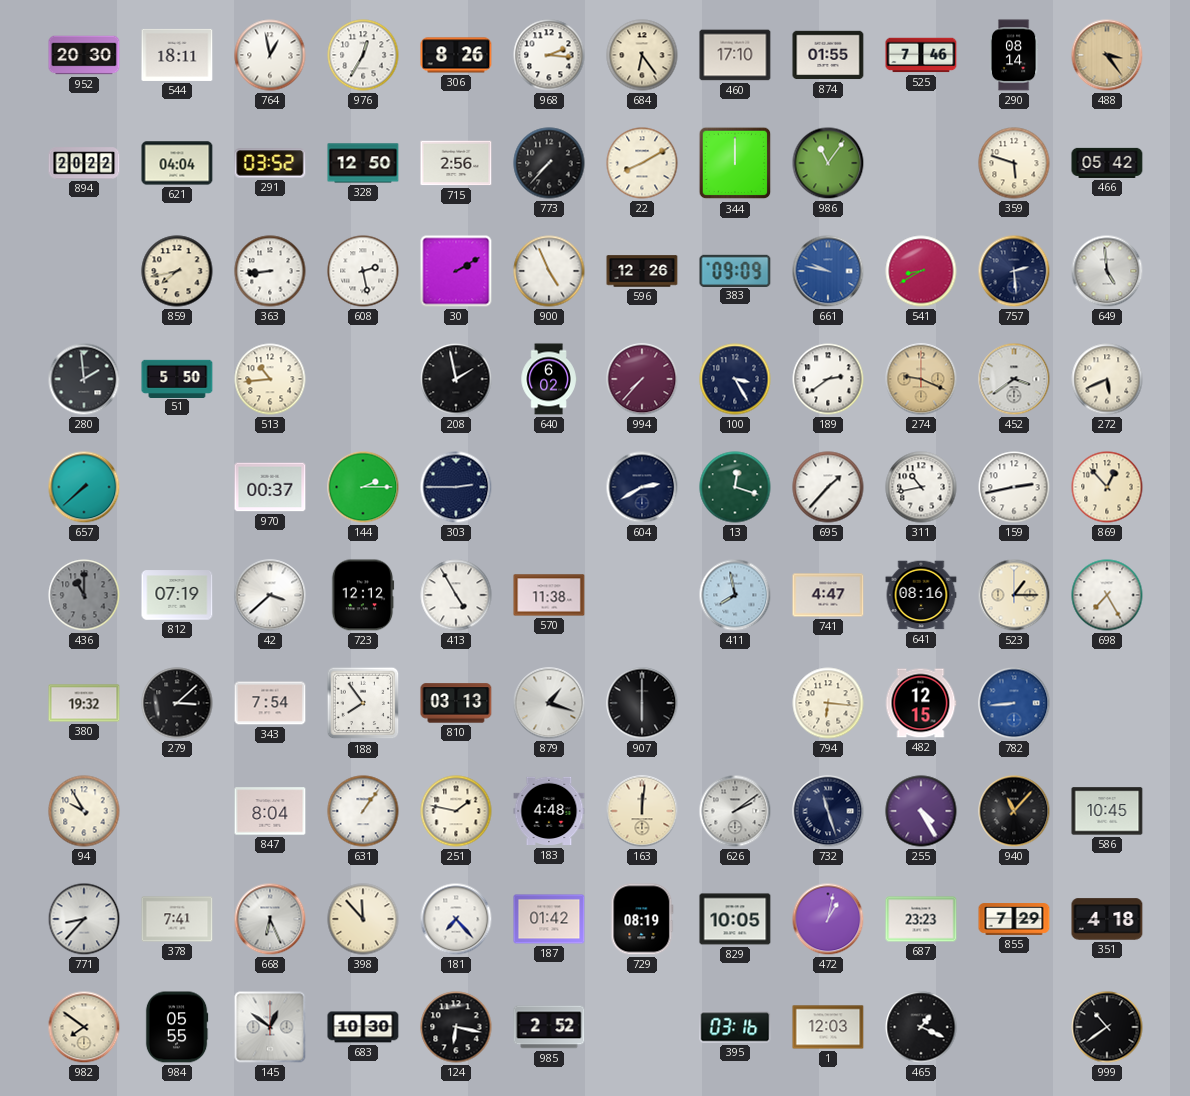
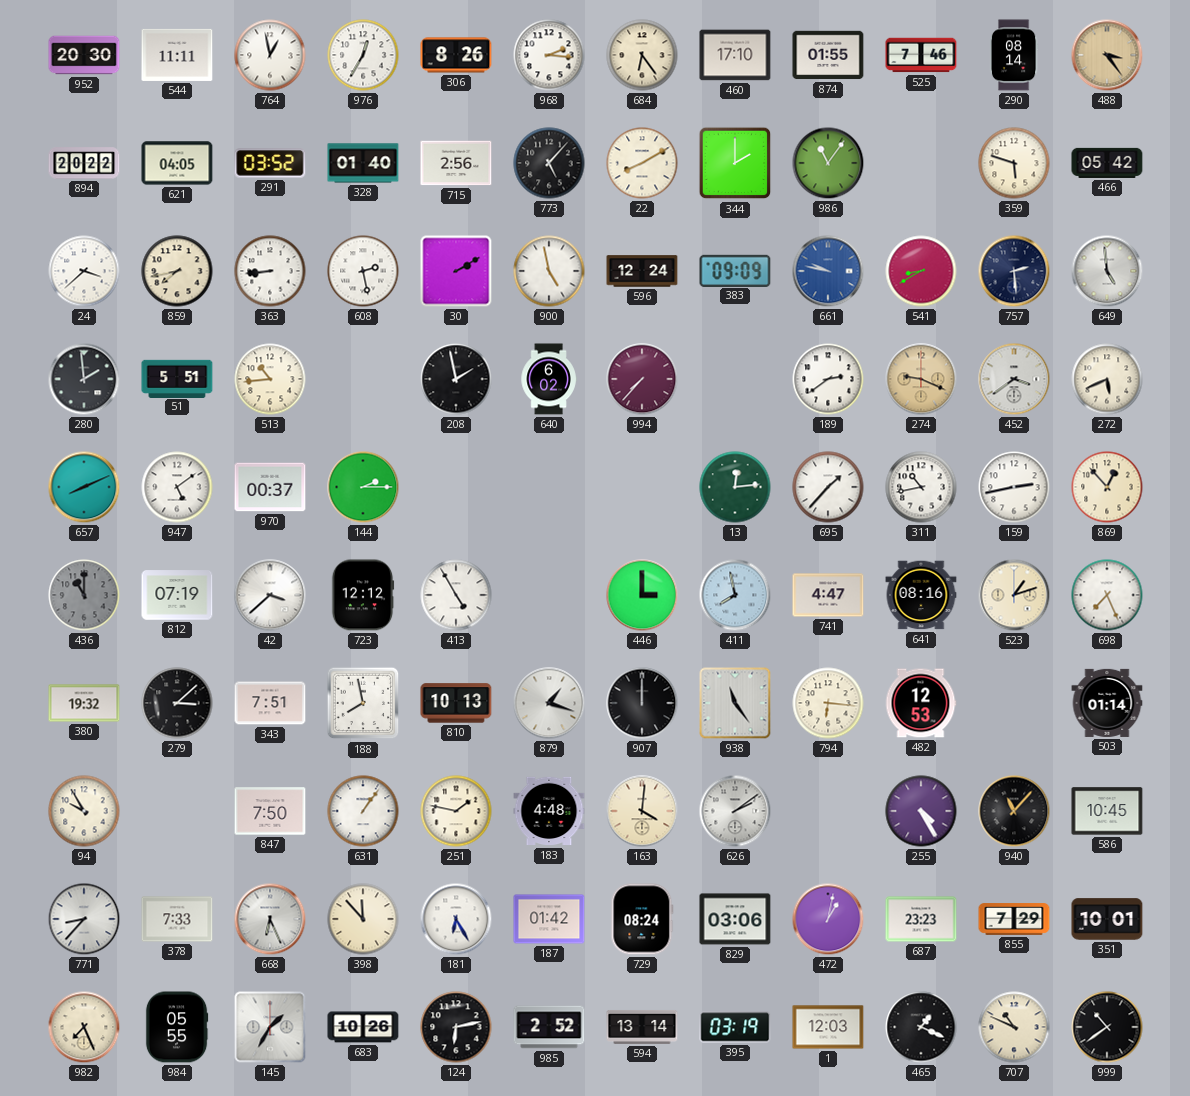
544: 18:11 -> 11:11
621: 04:04 -> 04:05
328: 12:50 -> 01:40
773: 7:37 -> 5:07
344: 12:00 -> 2:00
24: none -> 3:38
900: 4:56 -> 4:58
596: 12:26 -> 12:24
51: 5:50 -> 5:51
100: 3:25 -> none
657: 7:38 -> 8:11
947: none -> 5:09
303: 2:45 -> none
604: 2:40 -> none
13: 12:18 -> 12:14
570: 11:38 -> none
446: none -> 3:00
523: 1:15 -> 1:12
698: 7:25 -> 7:26
343: 7:54 -> 7:51
188: 7:54 -> 7:58
810: 03:13 -> 10:13
907: 6:00 -> 12:00
938: none -> 11:24
482: 12:15 -> 12:53
782: 8:44 -> none
503: none -> 01:14
847: 8:04 -> 7:50
163: 12:01 -> 4:01
732: 11:27 -> none
378: 7:41 -> 7:33
181: 7:23 -> 6:25
729: 08:19 -> 08:24
829: 10:05 -> 03:06
351: 4:18 -> 10:01
982: 7:51 -> 7:26
145: 12:51 -> 1:35
683: 10:30 -> 10:26
124: 6:17 -> 6:13
594: none -> 13:14
395: 03:16 -> 03:19
707: none -> 10:49
